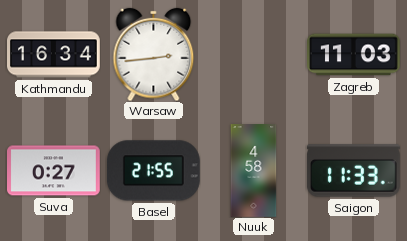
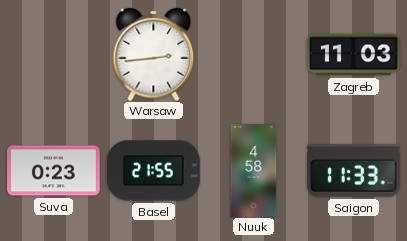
Kathmandu: 16:34 -> none
Suva: 0:27 -> 0:23
